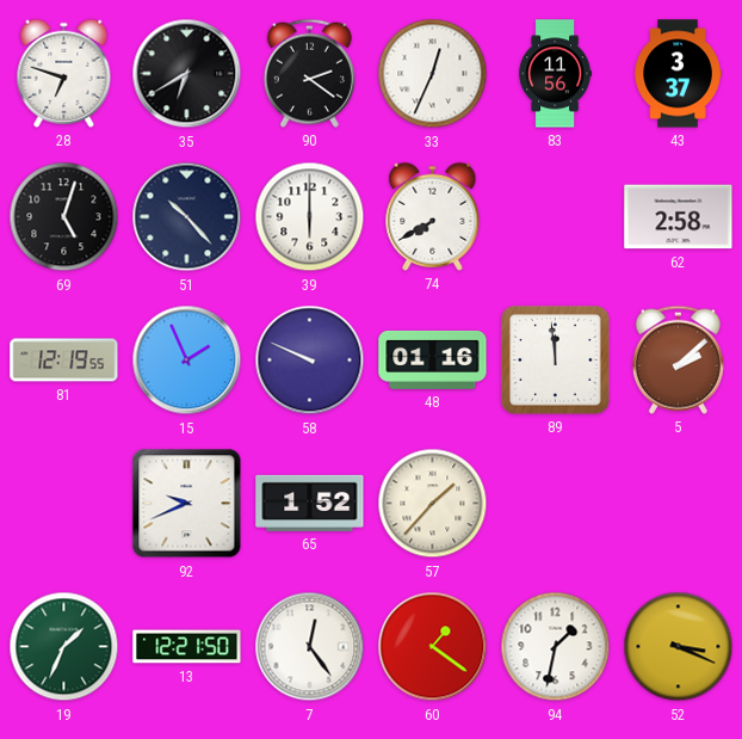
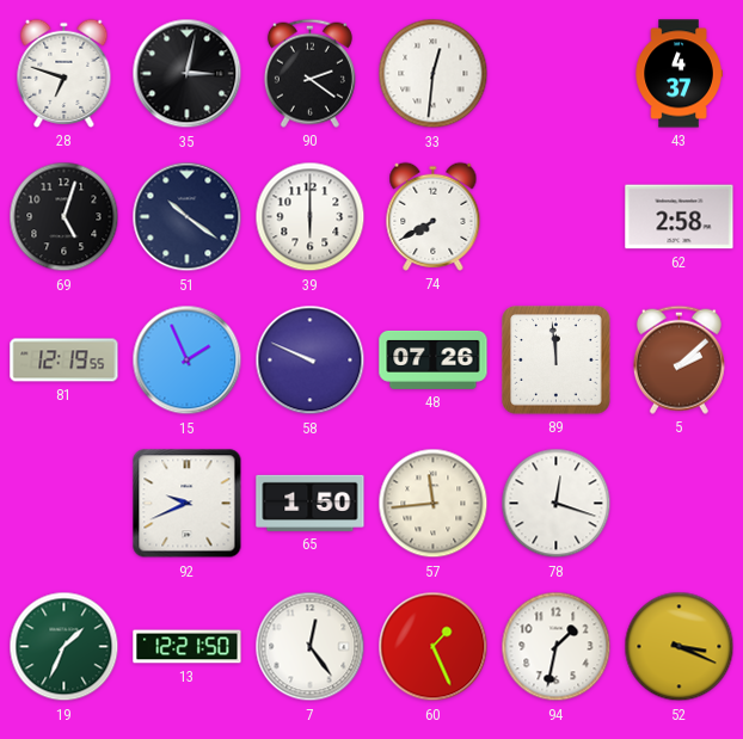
35: 6:40 -> 3:02
33: 12:34 -> 12:31
83: 11:56 -> none
43: 3:37 -> 4:37
51: 10:23 -> 10:21
48: 01:16 -> 07:26
65: 1:52 -> 1:50
57: 1:37 -> 11:44
78: none -> 12:18
60: 1:21 -> 1:26
